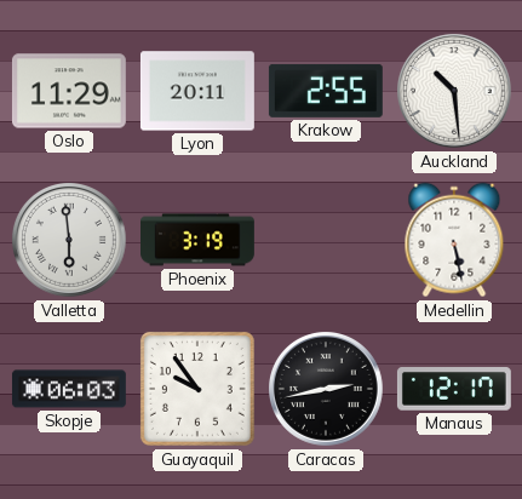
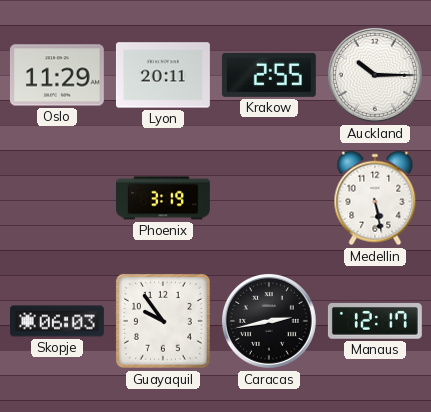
Auckland: 10:29 -> 10:15
Valletta: 5:59 -> none
